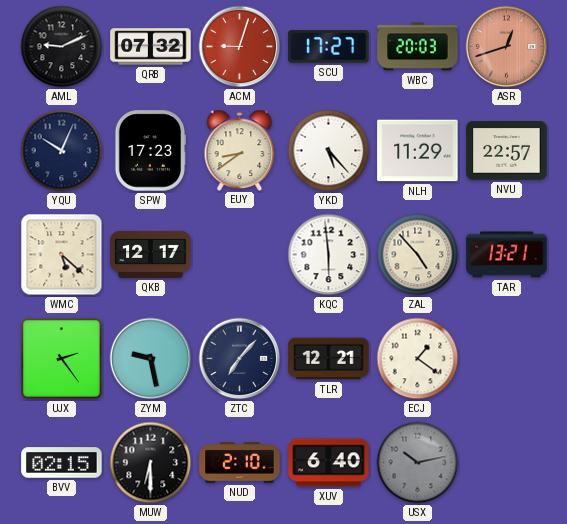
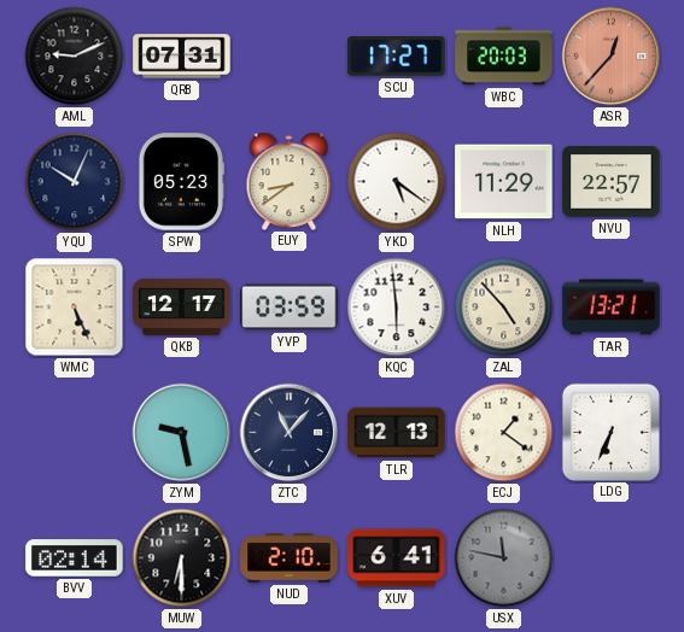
QRB: 07:32 -> 07:31
ACM: 9:03 -> none
ASR: 12:42 -> 12:37
SPW: 17:23 -> 05:23
YKD: 5:23 -> 5:21
WMC: 5:22 -> 5:26
YVP: none -> 03:59
UJX: 2:24 -> none
ZTC: 7:07 -> 11:07
TLR: 12:21 -> 12:13
LDG: none -> 6:34
BVV: 02:15 -> 02:14
XUV: 6:40 -> 6:41
USX: 10:13 -> 11:47
